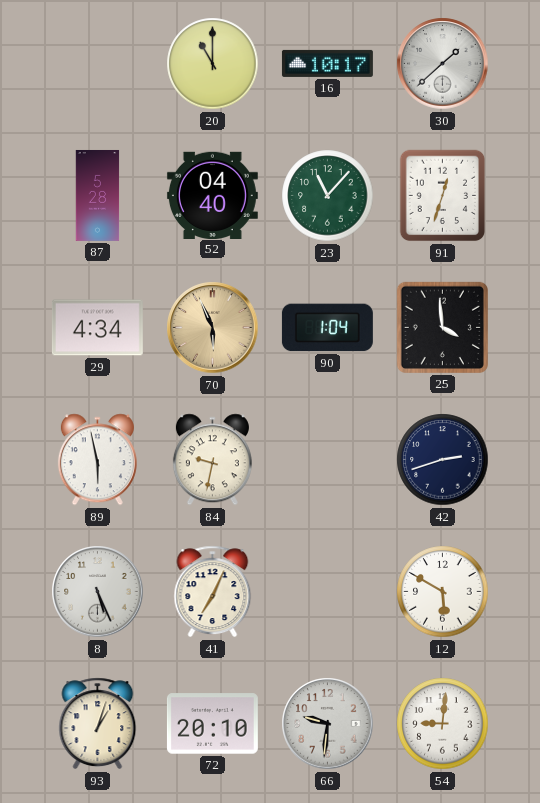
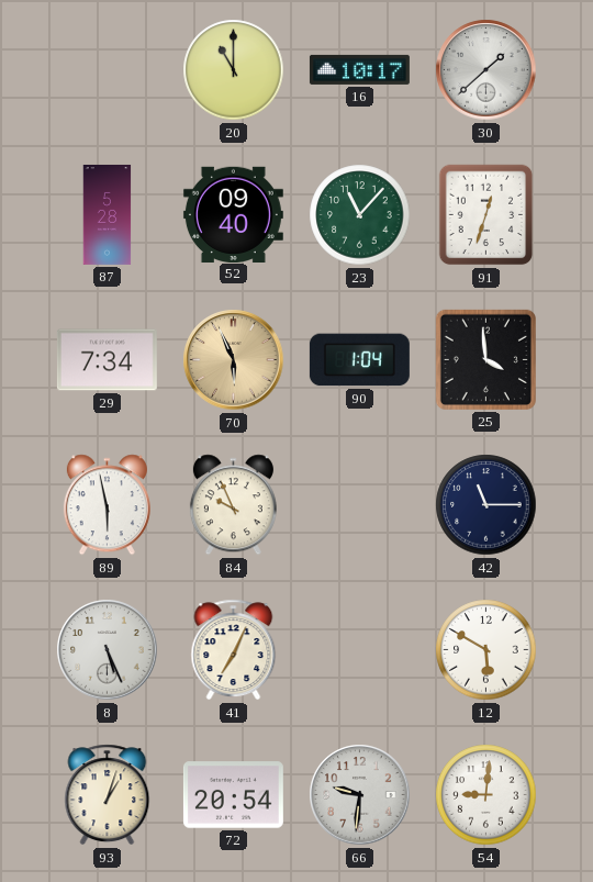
52: 04:40 -> 09:40
29: 4:34 -> 7:34
84: 9:32 -> 9:56
42: 2:42 -> 11:15
72: 20:10 -> 20:54
